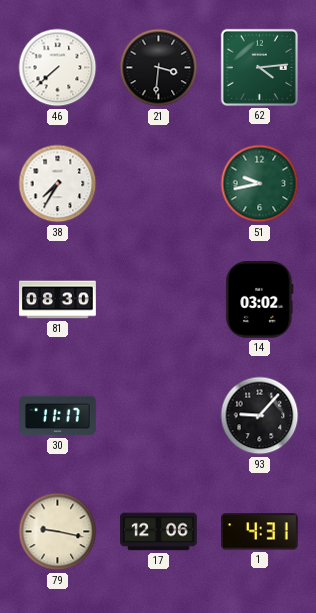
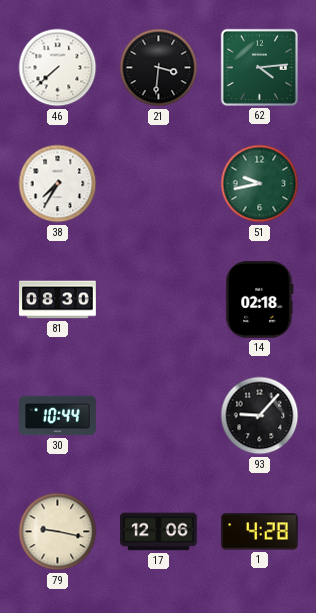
14: 03:02 -> 02:18
30: 11:17 -> 10:44
1: 4:31 -> 4:28
